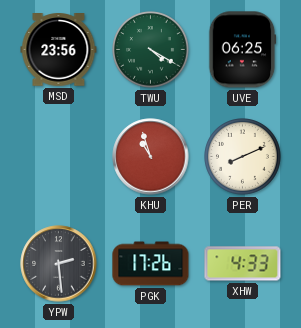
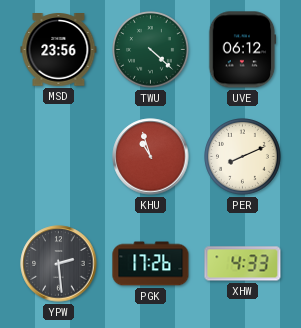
TWU: 4:20 -> 4:22
UVE: 06:25 -> 06:12
